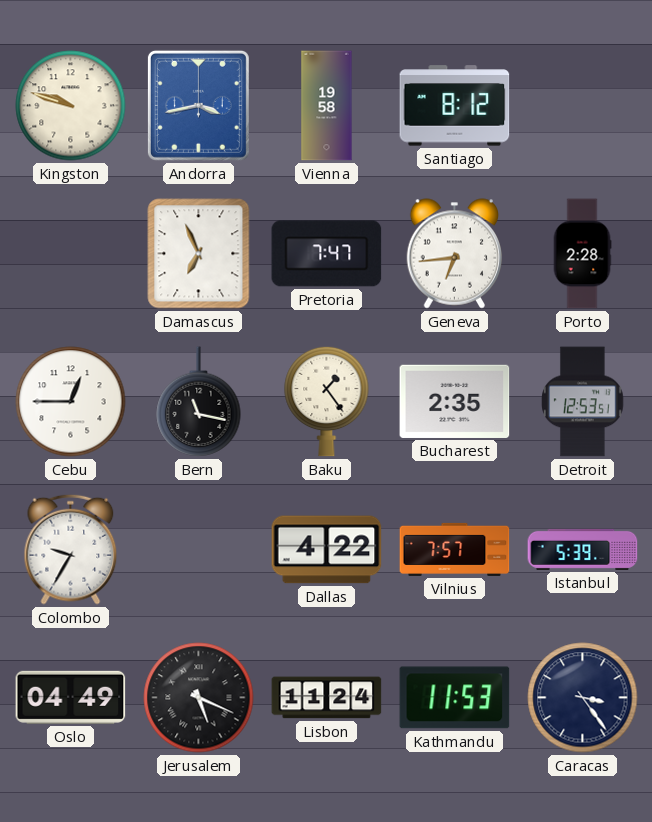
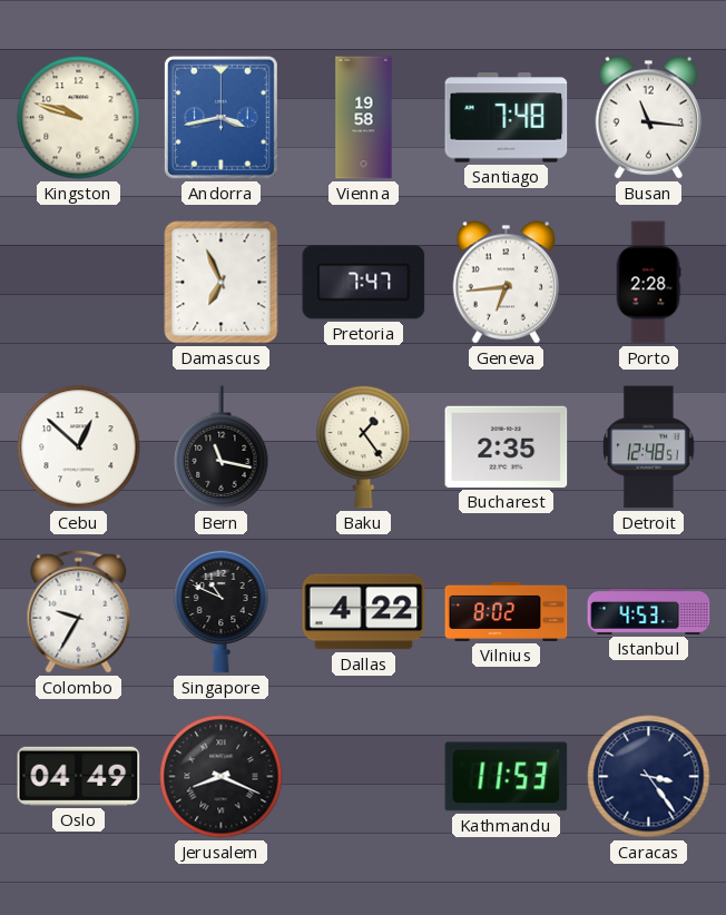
Santiago: 8:12 -> 7:48
Busan: none -> 11:16
Cebu: 12:45 -> 12:52
Detroit: 12:53 -> 12:48
Singapore: none -> 10:49
Vilnius: 7:57 -> 8:02
Istanbul: 5:39 -> 4:53
Jerusalem: 5:19 -> 8:19
Lisbon: 11:24 -> none
